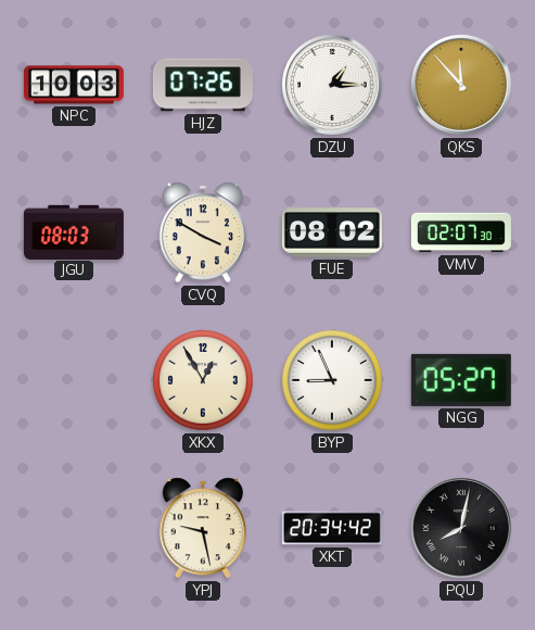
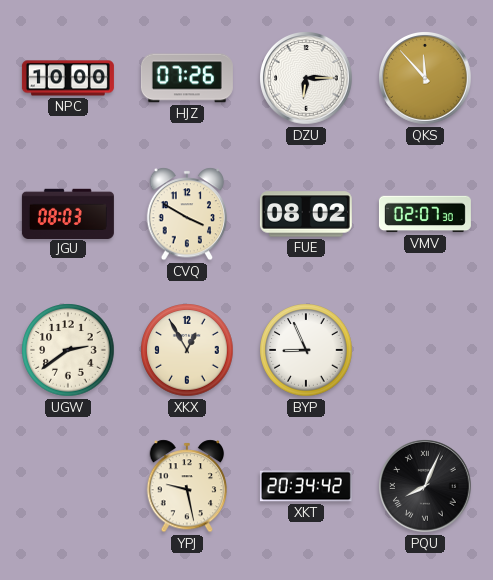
NPC: 10:03 -> 10:00
DZU: 1:15 -> 6:15
UGW: none -> 2:39
NGG: 05:27 -> none
PQU: 8:02 -> 8:04
